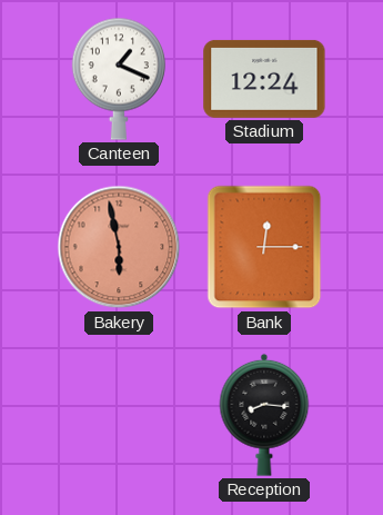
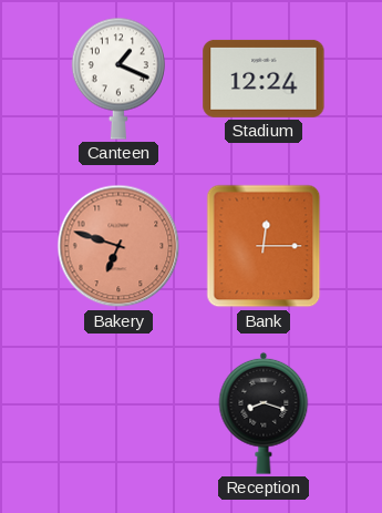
Bakery: 5:58 -> 6:48
Reception: 8:16 -> 8:18
